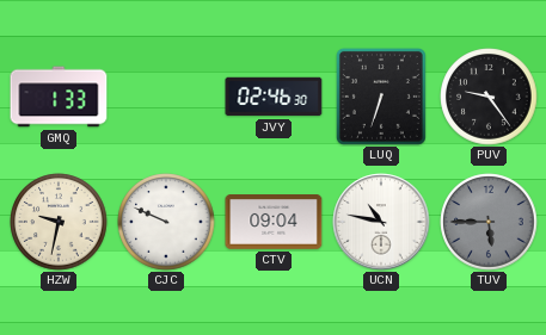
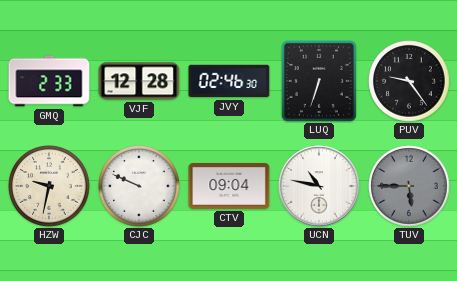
GMQ: 1:33 -> 2:33
VJF: none -> 12:28
